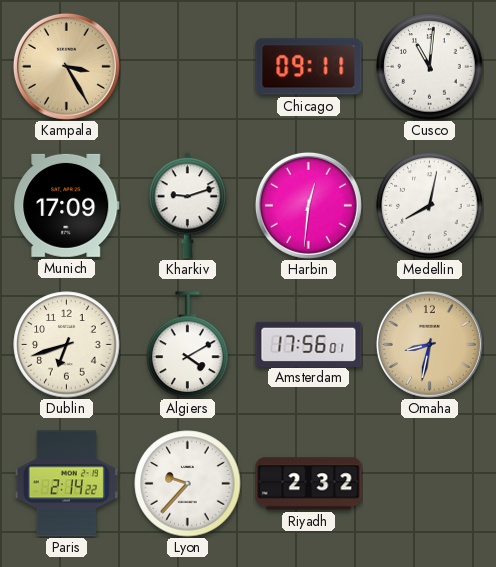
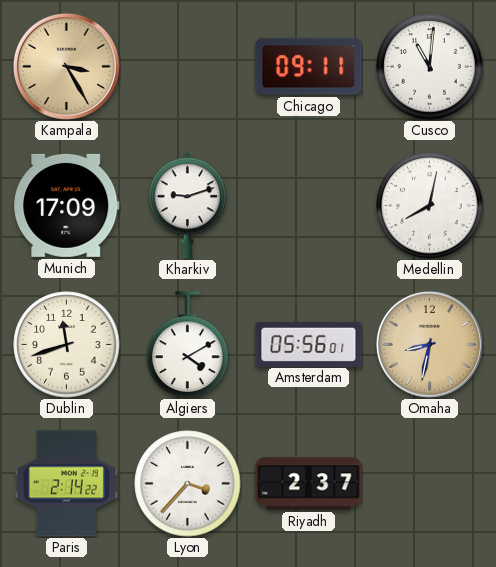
Harbin: 12:31 -> none
Dublin: 6:42 -> 11:42
Amsterdam: 17:56 -> 05:56
Lyon: 9:37 -> 3:37
Riyadh: 2:32 -> 2:37
